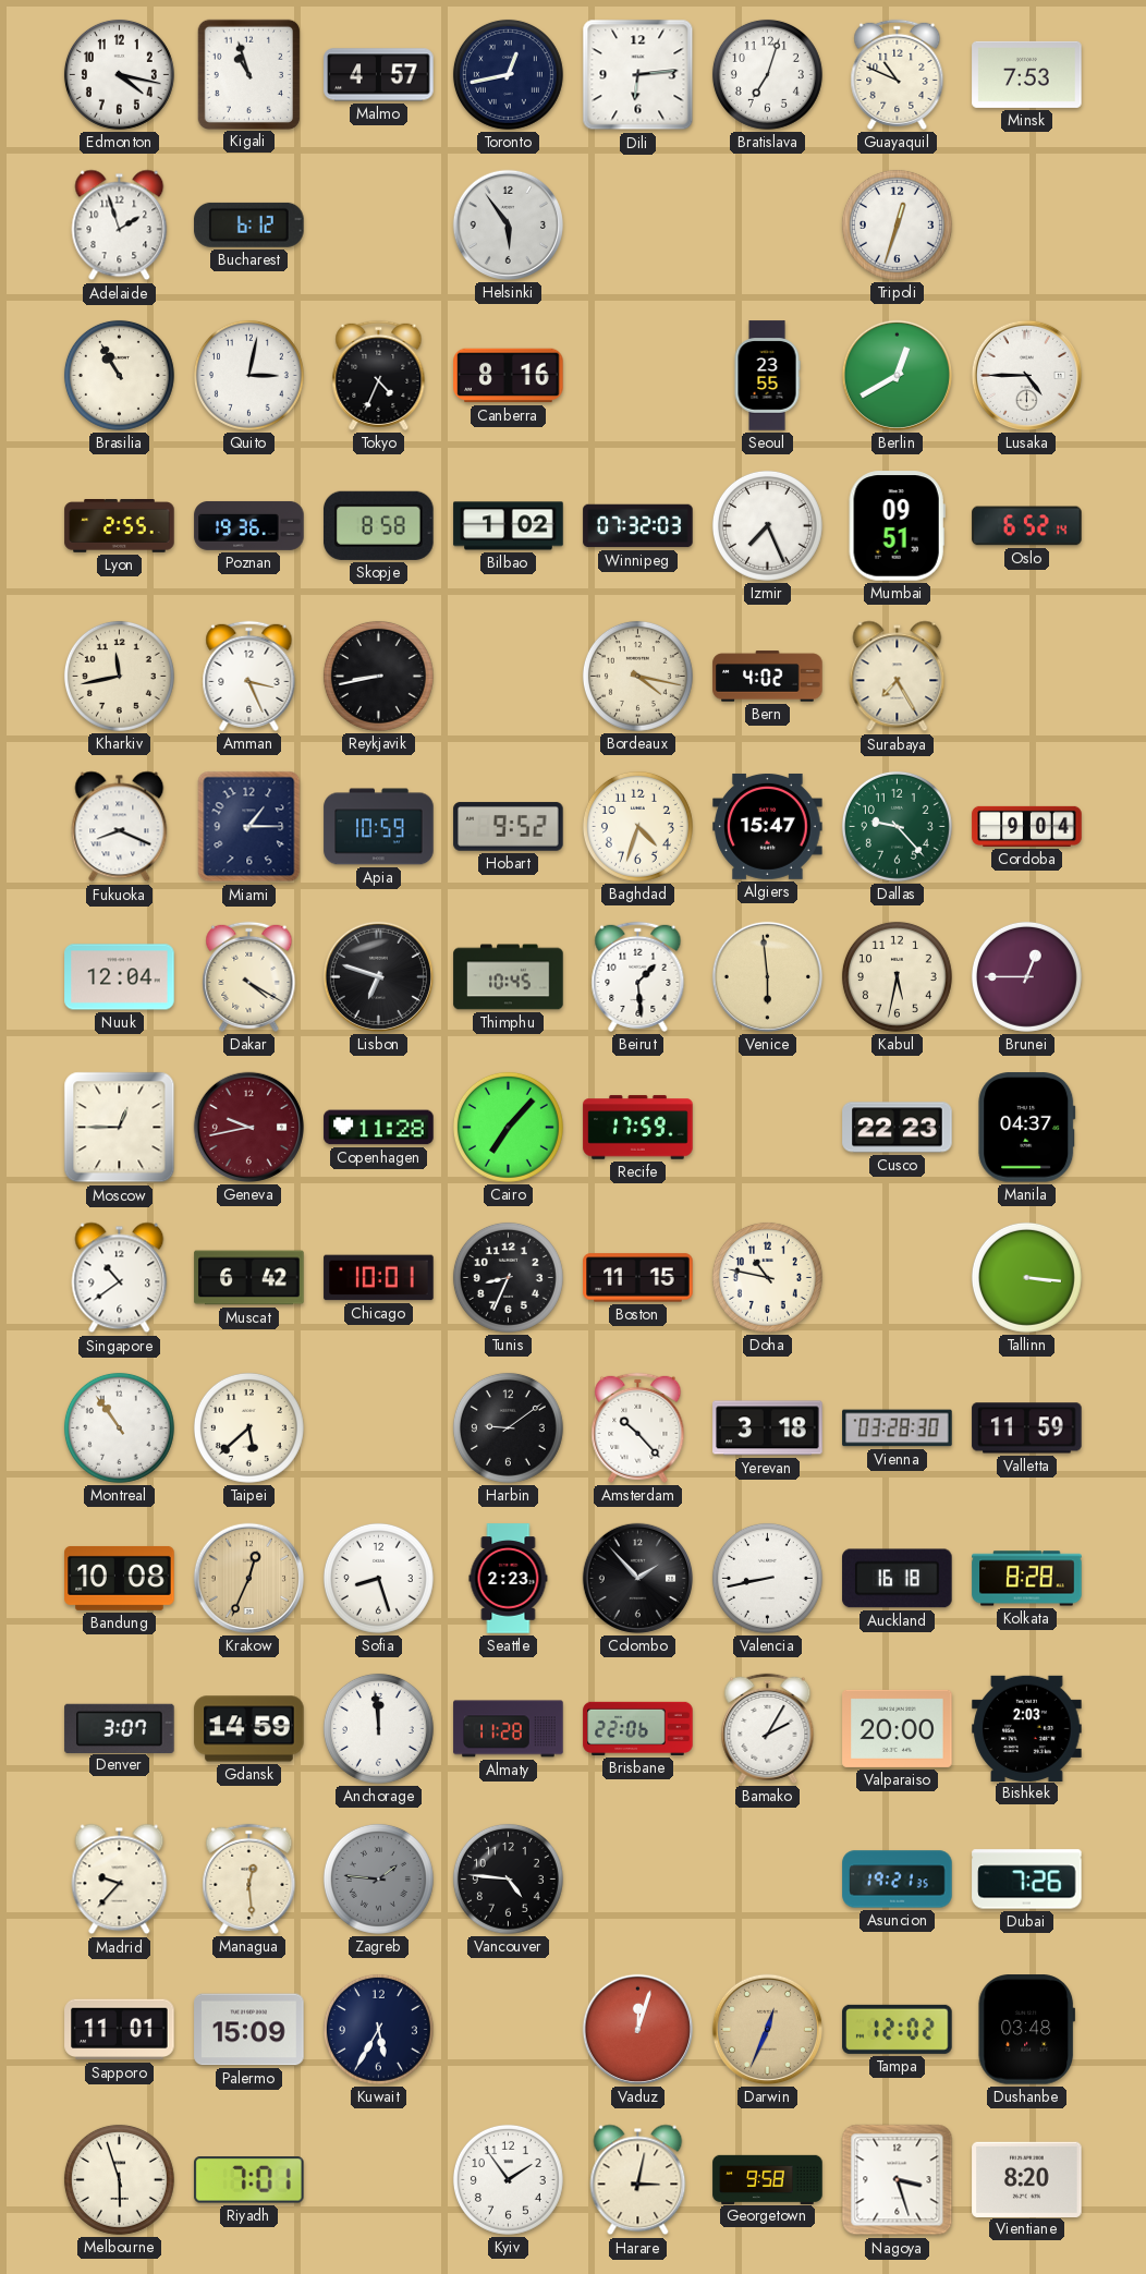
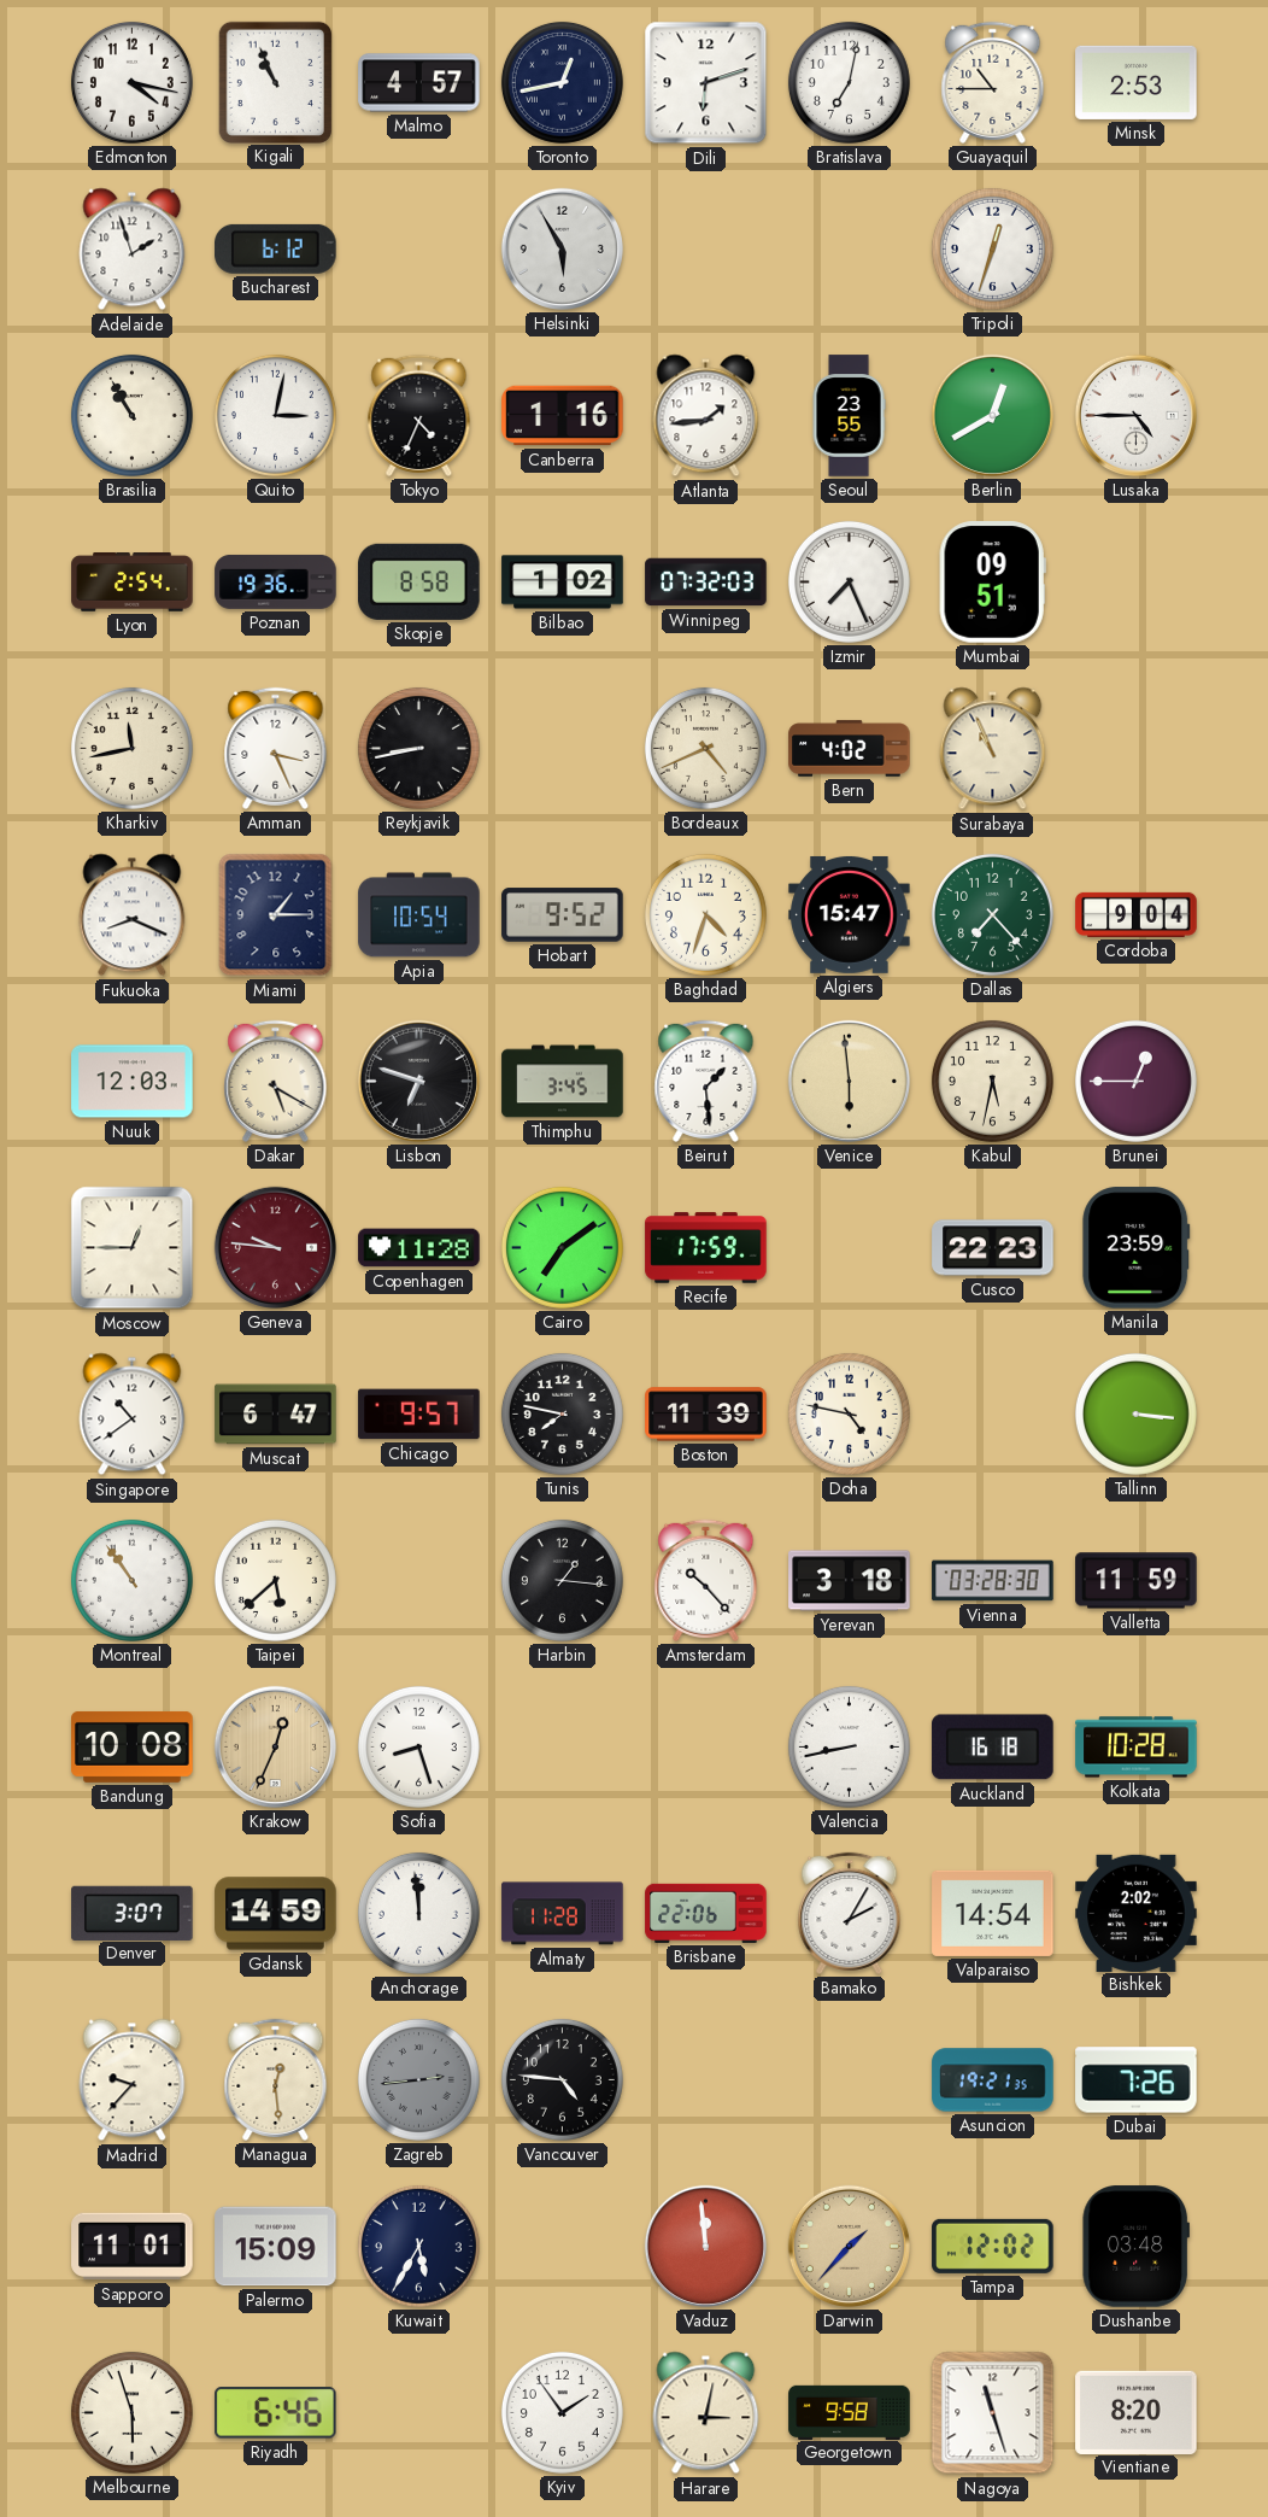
Kigali: 10:57 -> 10:56
Dili: 6:14 -> 6:12
Bratislava: 7:03 -> 7:02
Guayaquil: 10:49 -> 10:45
Minsk: 7:53 -> 2:53
Helsinki: 5:54 -> 5:55
Canberra: 8:16 -> 1:16
Atlanta: none -> 1:44
Lyon: 2:55 -> 2:54
Oslo: 6:52 -> none
Bordeaux: 4:17 -> 4:41
Surabaya: 7:25 -> 10:56
Apia: 10:59 -> 10:54
Dallas: 9:23 -> 7:23
Nuuk: 12:04 -> 12:03
Dakar: 4:20 -> 5:20
Thimphu: 10:45 -> 3:45
Geneva: 9:43 -> 9:46
Cairo: 7:07 -> 7:09
Manila: 04:37 -> 23:59
Muscat: 6:42 -> 6:47
Chicago: 10:01 -> 9:57
Tunis: 8:34 -> 7:47
Boston: 11:15 -> 11:39
Doha: 10:47 -> 4:47
Harbin: 9:09 -> 1:16
Seattle: 2:23 -> none
Colombo: 1:53 -> none
Kolkata: 8:28 -> 10:28
Valparaiso: 20:00 -> 14:54
Bishkek: 2:03 -> 2:02
Zagreb: 1:46 -> 2:44
Vaduz: 12:03 -> 11:59
Darwin: 12:34 -> 1:37
Riyadh: 7:01 -> 6:46
Nagoya: 3:27 -> 11:27
